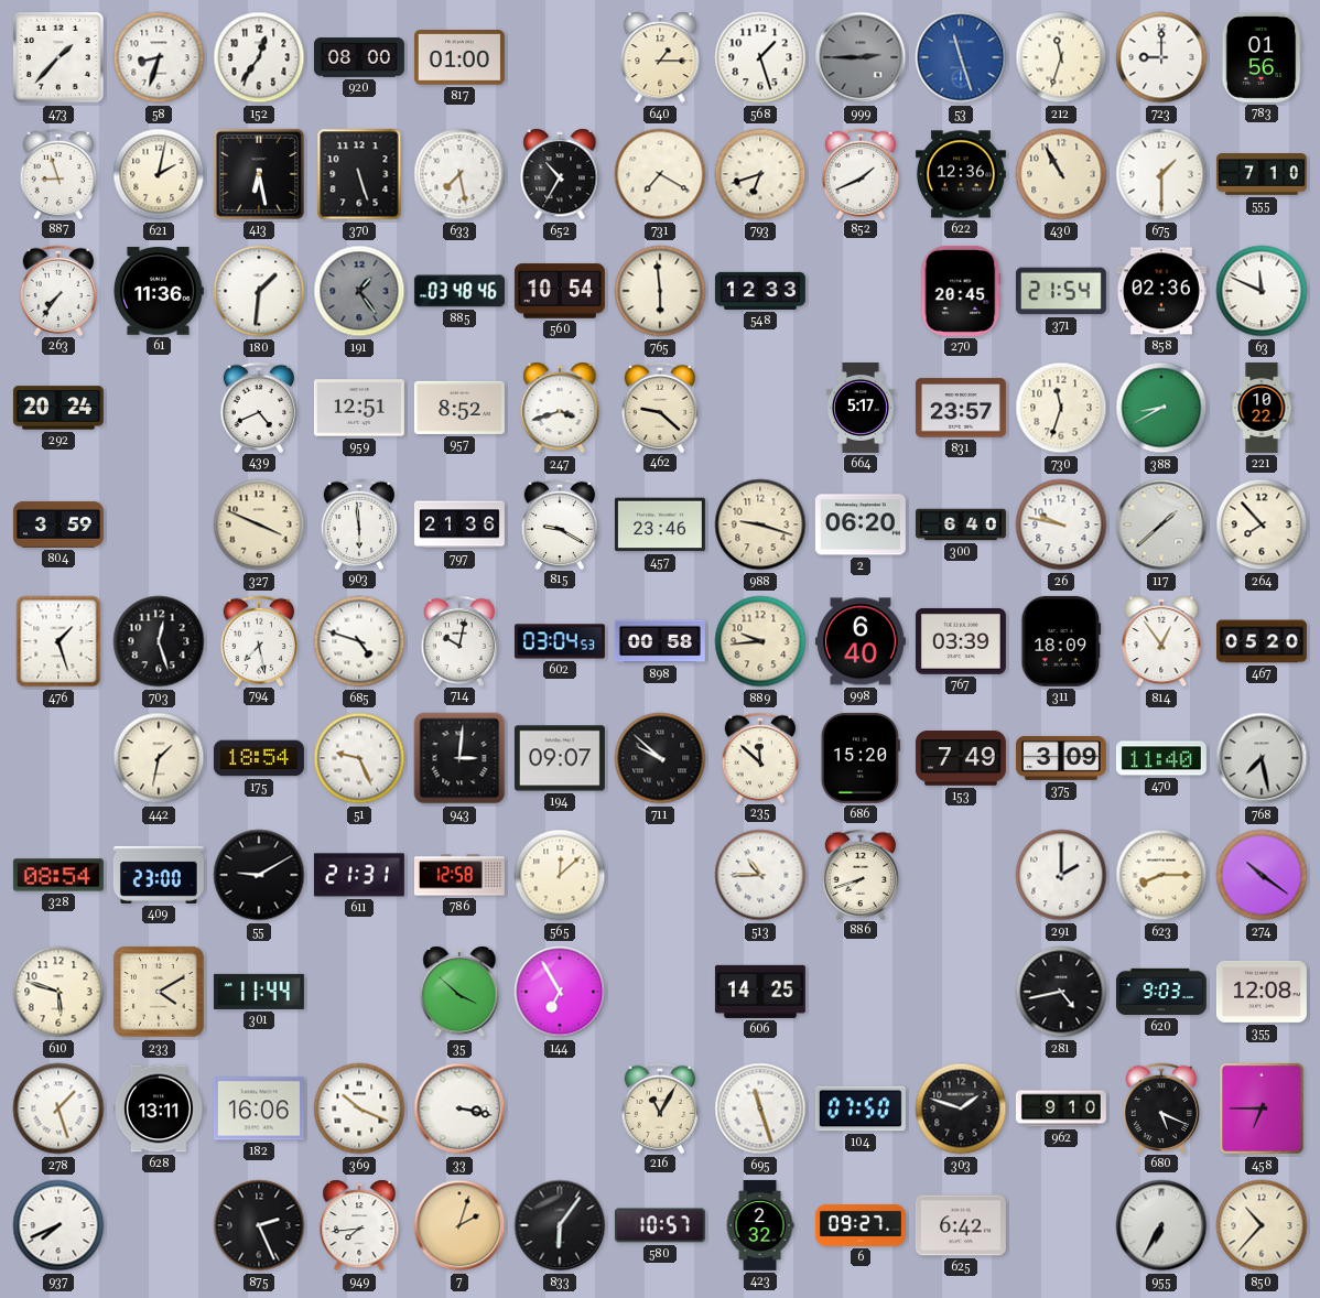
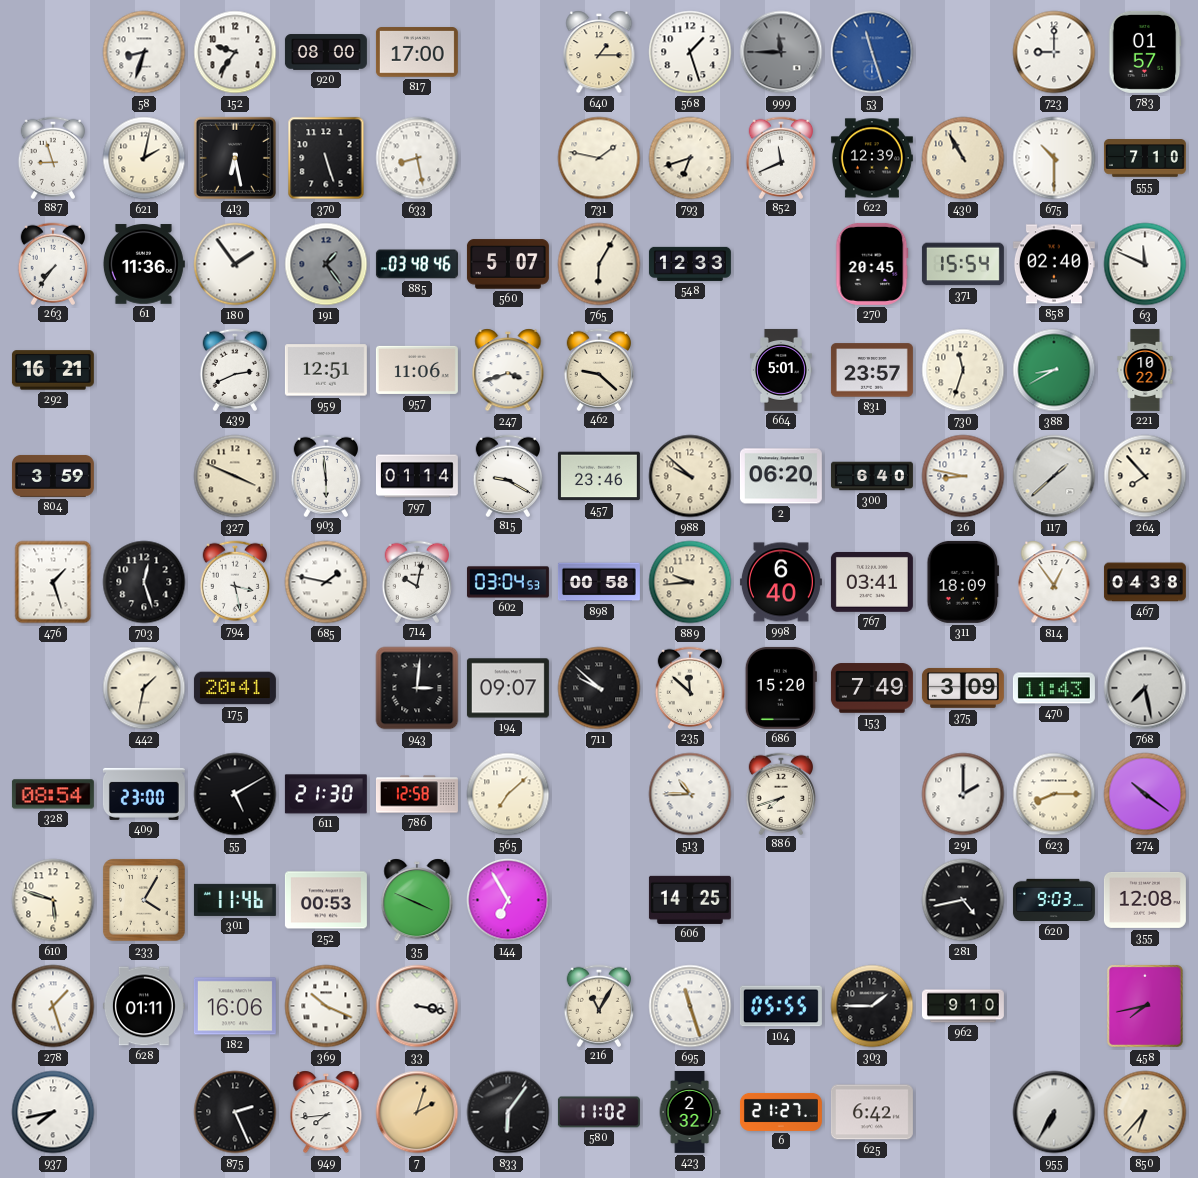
473: 1:37 -> none
152: 12:36 -> 9:36
817: 01:00 -> 17:00
999: 2:45 -> 11:45
212: 11:33 -> none
783: 01:56 -> 01:57
633: 7:28 -> 8:28
652: 10:35 -> none
731: 7:20 -> 1:47
852: 1:41 -> 11:41
622: 12:36 -> 12:39
675: 1:30 -> 10:30
180: 1:31 -> 1:54
560: 10:54 -> 5:07
765: 5:59 -> 6:05
371: 21:54 -> 15:54
858: 02:36 -> 02:40
292: 20:24 -> 16:21
439: 4:41 -> 2:41
957: 8:52 -> 11:06
664: 5:17 -> 5:01
797: 21:36 -> 01:14
988: 9:18 -> 9:52
26: 9:47 -> 8:47
794: 7:28 -> 3:28
685: 4:48 -> 1:47
767: 03:39 -> 03:41
467: 05:20 -> 04:38
175: 18:54 -> 20:41
51: 9:26 -> none
470: 11:40 -> 11:43
55: 9:10 -> 5:10
611: 21:31 -> 21:30
565: 12:08 -> 7:08
233: 4:10 -> 4:05
301: 11:44 -> 11:46
252: none -> 00:53
35: 3:52 -> 3:49
628: 13:11 -> 01:11
104: 07:50 -> 05:55
303: 1:48 -> 1:45
680: 5:19 -> none
458: 6:45 -> 7:43
937: 7:41 -> 7:43
580: 10:57 -> 11:02
6: 09:27 -> 21:27
850: 10:37 -> 6:37
